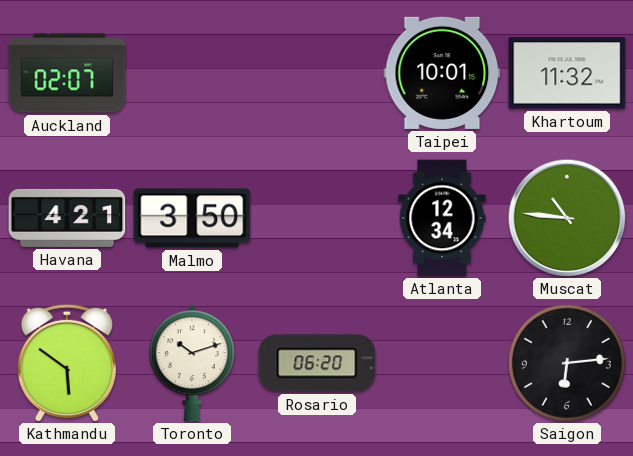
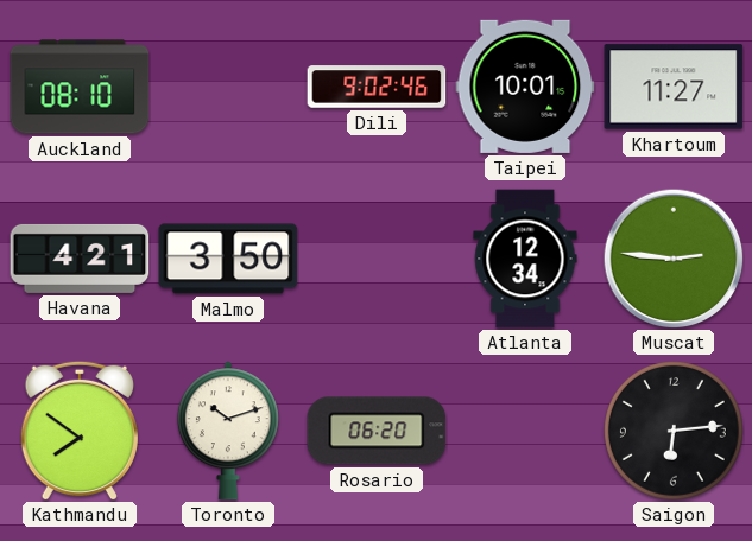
Auckland: 02:07 -> 08:10
Dili: none -> 9:02
Khartoum: 11:32 -> 11:27
Muscat: 10:46 -> 2:46
Kathmandu: 5:51 -> 7:51
